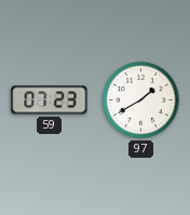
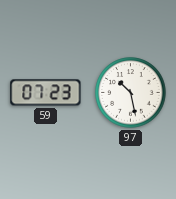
97: 1:40 -> 10:28
